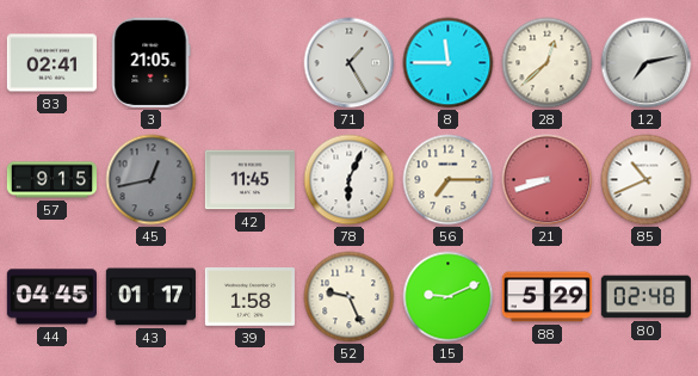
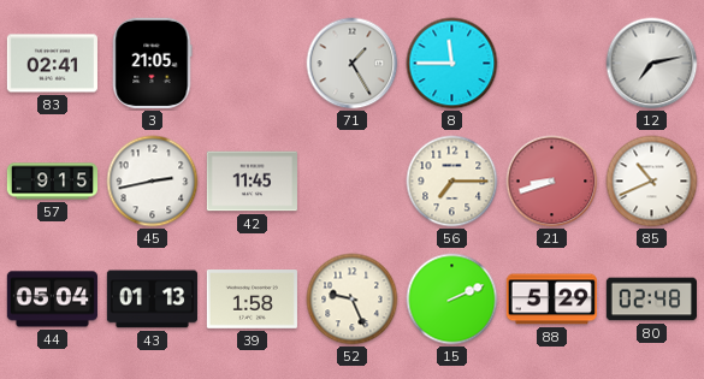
28: 12:38 -> none
45: 12:43 -> 2:43
45 dial: grey -> white
78: 6:04 -> none
44: 04:45 -> 05:04
43: 01:17 -> 01:13
15: 9:11 -> 2:11
